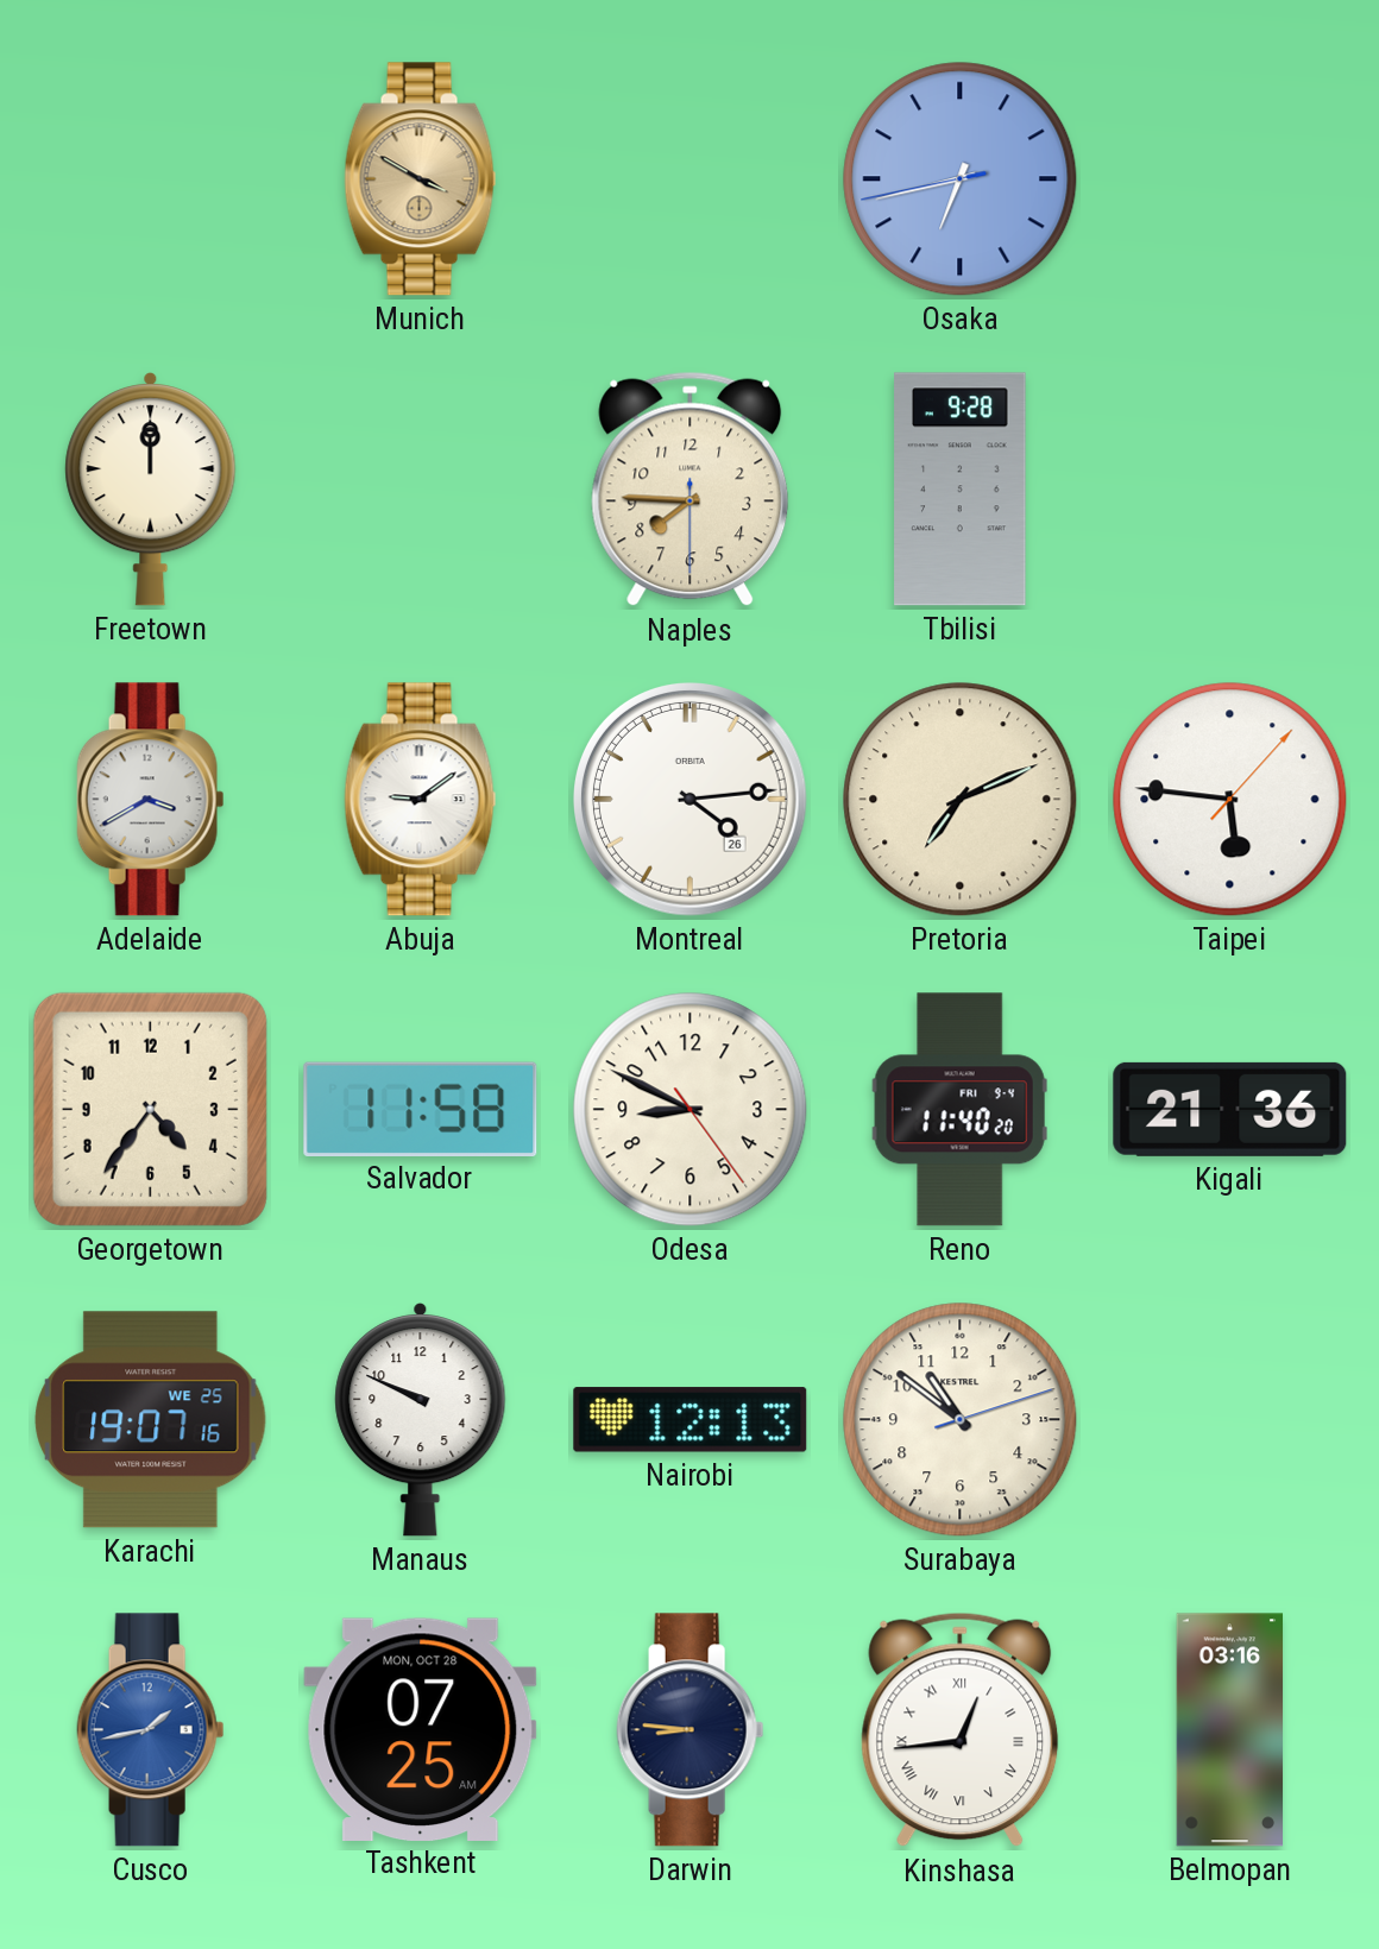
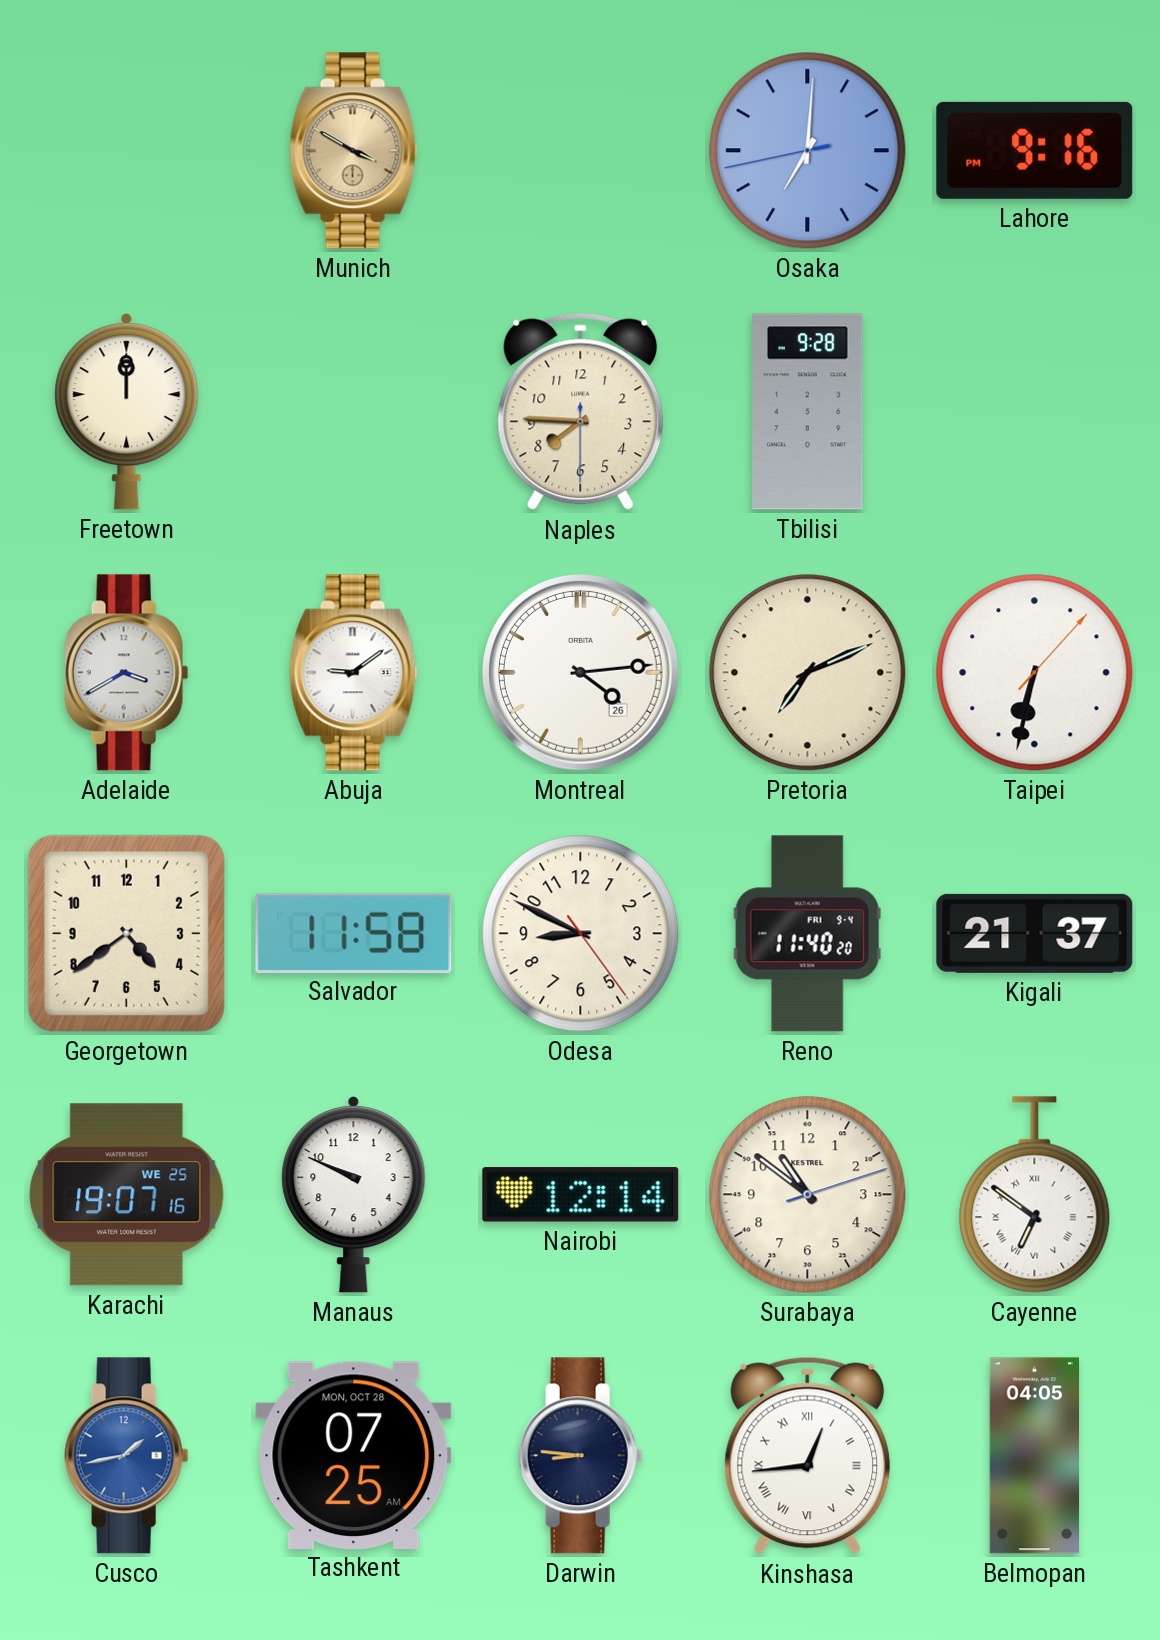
Osaka: 6:42 -> 7:00
Lahore: none -> 9:16
Taipei: 5:46 -> 6:32
Georgetown: 4:36 -> 4:39
Kigali: 21:36 -> 21:37
Nairobi: 12:13 -> 12:14
Cayenne: none -> 6:51
Belmopan: 03:16 -> 04:05
